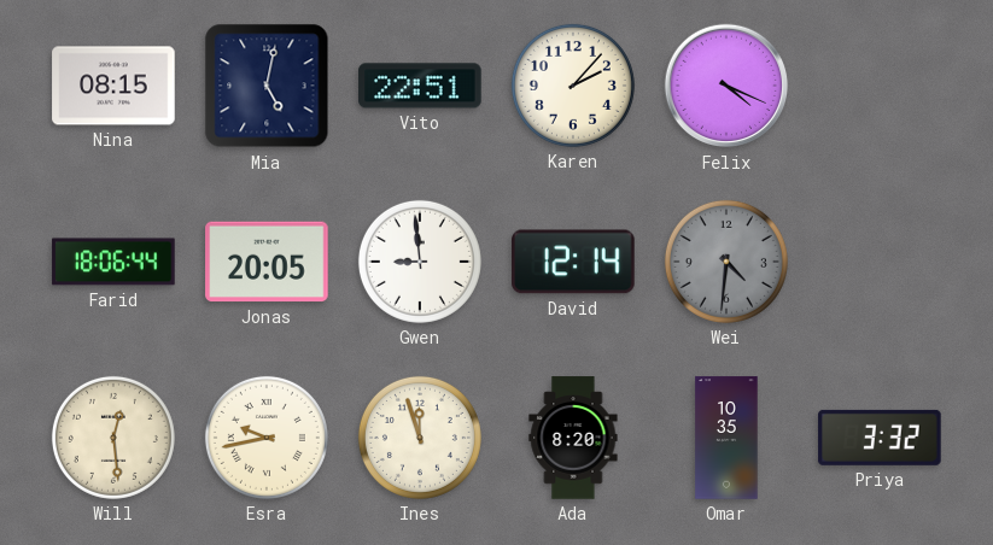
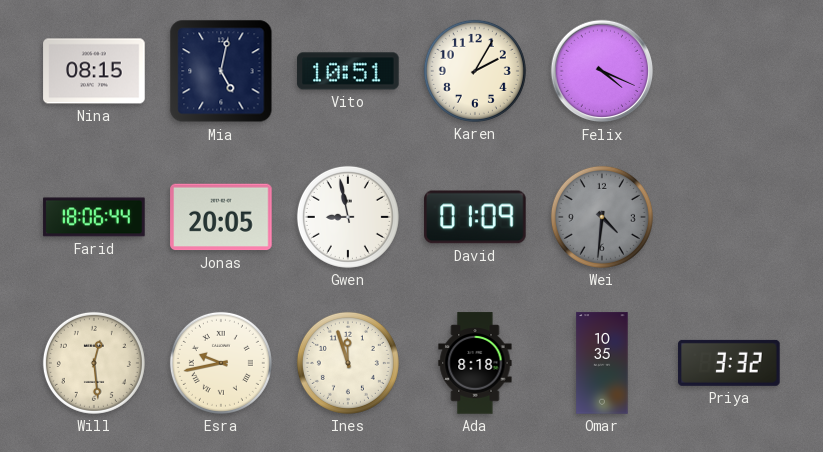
Vito: 22:51 -> 10:51
Karen: 2:07 -> 2:05
Gwen: 8:59 -> 8:58
David: 12:14 -> 01:09
Ada: 8:20 -> 8:18
